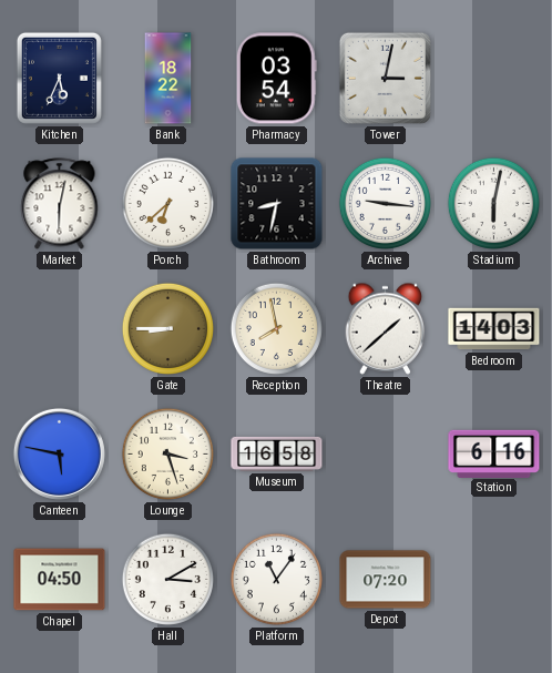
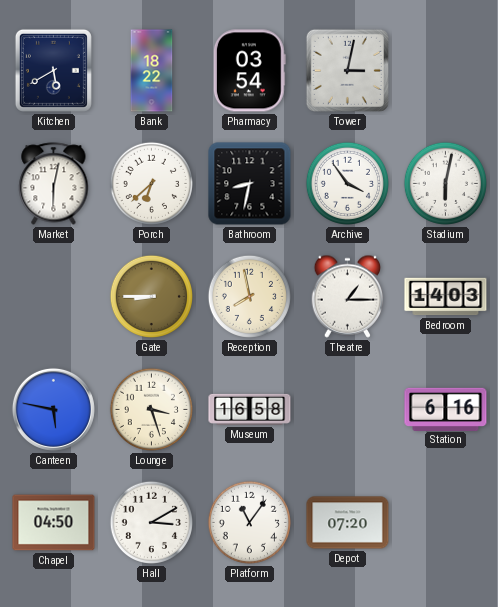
Kitchen: 5:34 -> 5:40
Archive: 9:16 -> 3:54
Theatre: 1:38 -> 1:15
